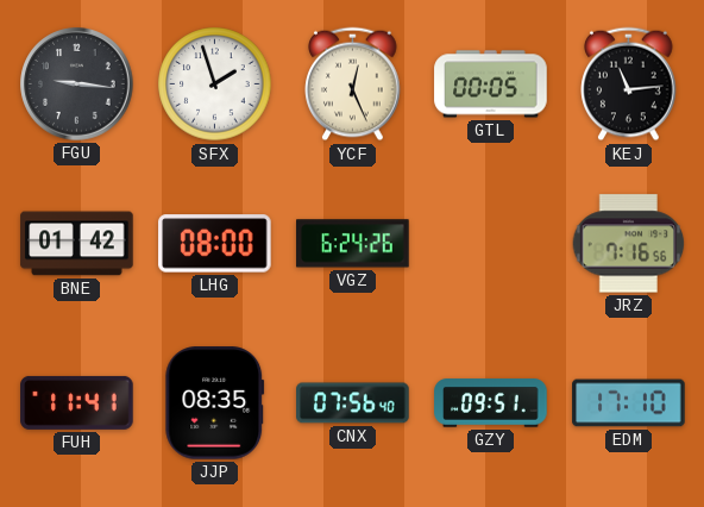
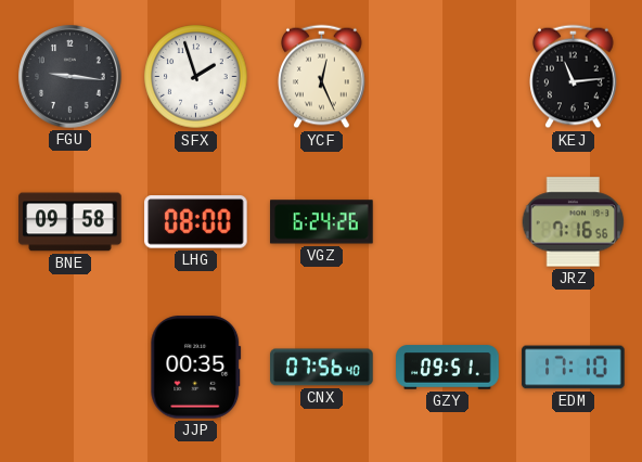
GTL: 00:05 -> none
BNE: 01:42 -> 09:58
FUH: 11:41 -> none
JJP: 08:35 -> 00:35
